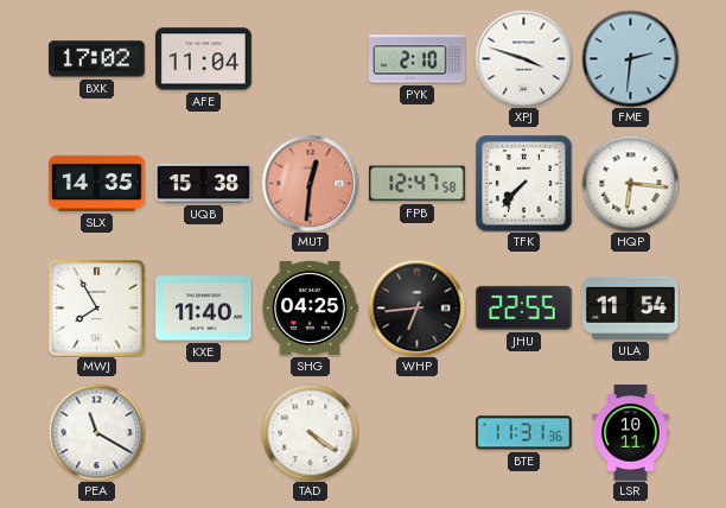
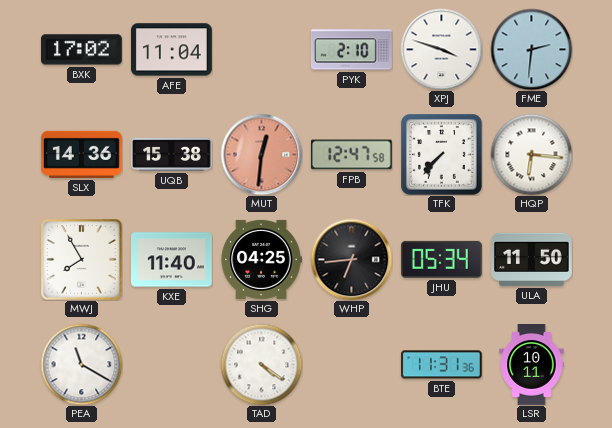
SLX: 14:35 -> 14:36
JHU: 22:55 -> 05:34
ULA: 11:54 -> 11:50
